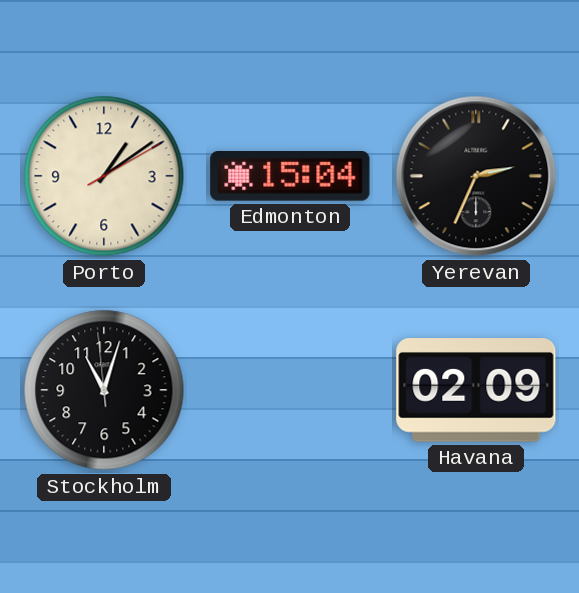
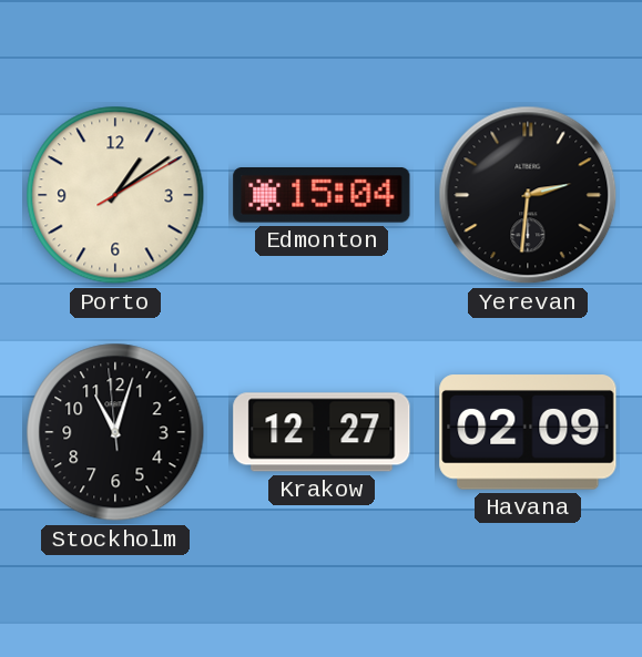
Yerevan: 2:34 -> 2:31
Krakow: none -> 12:27
